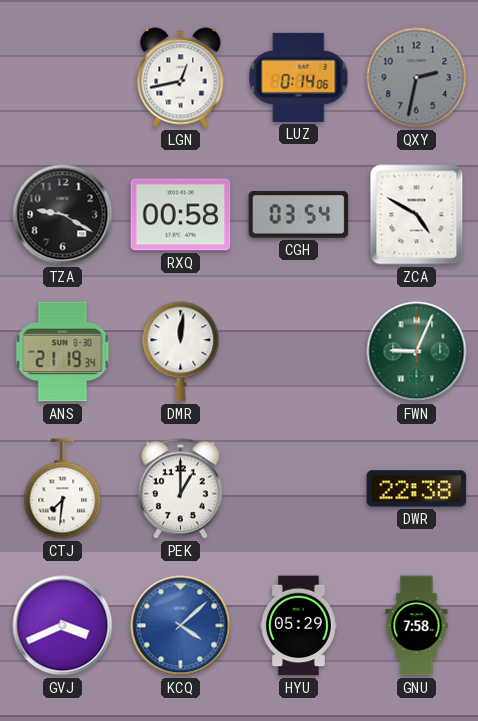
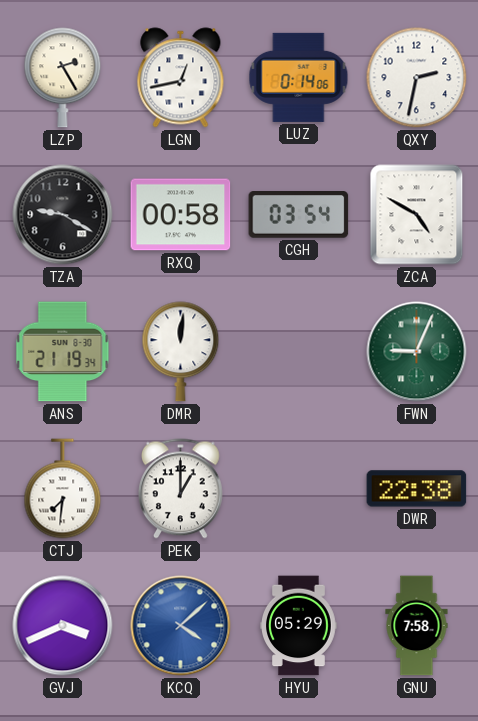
LZP: none -> 2:25
QXY dial: grey -> white
